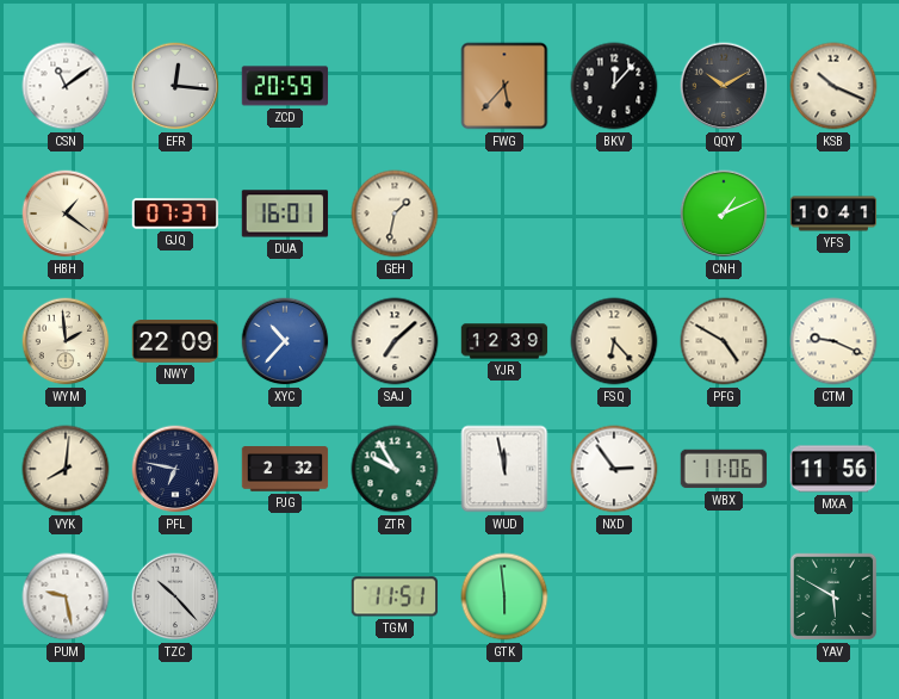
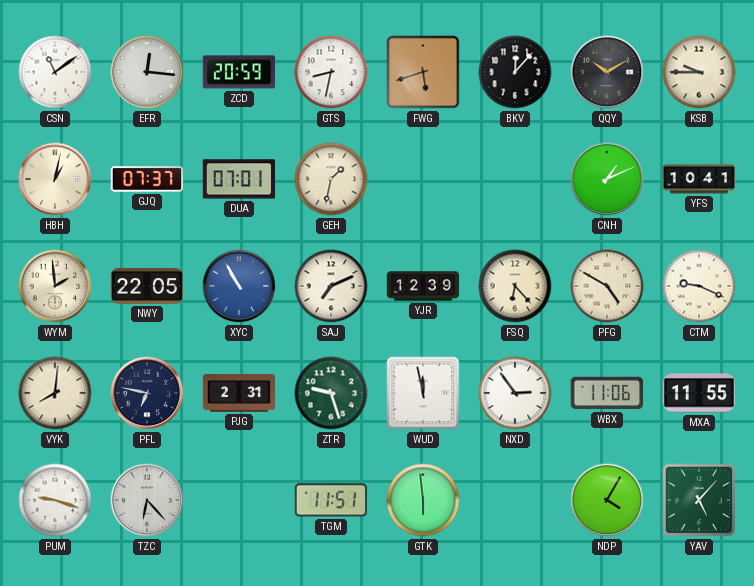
GTS: none -> 8:32
FWG: 5:37 -> 5:42
KSB: 10:19 -> 9:45
HBH: 1:21 -> 1:02
DUA: 16:01 -> 07:01
NWY: 22:09 -> 22:05
XYC: 10:37 -> 10:55
SAJ: 7:08 -> 7:11
PJG: 2:32 -> 2:31
ZTR: 9:55 -> 9:27
MXA: 11:56 -> 11:55
PUM: 9:28 -> 9:18
TZC: 10:23 -> 6:23
NDP: none -> 4:05
YAV: 5:50 -> 5:07
